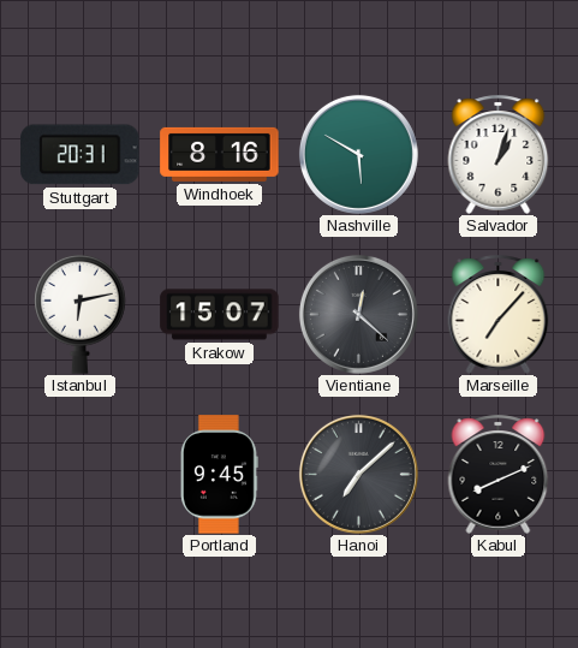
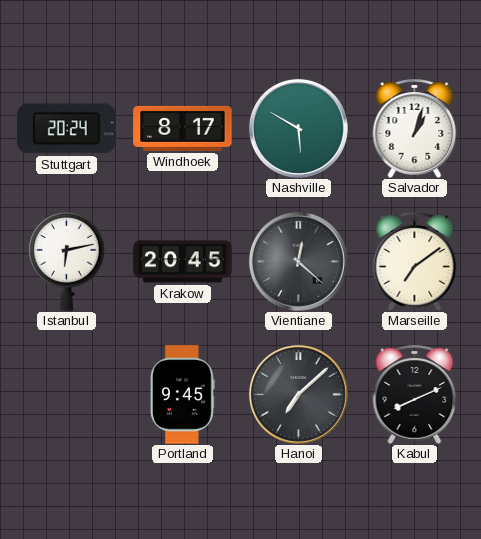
Stuttgart: 20:31 -> 20:24
Windhoek: 8:16 -> 8:17
Krakow: 15:07 -> 20:45
Marseille: 7:07 -> 7:09
